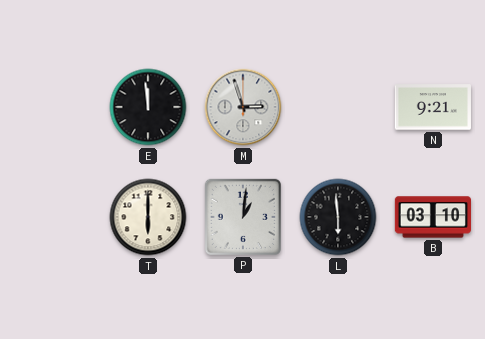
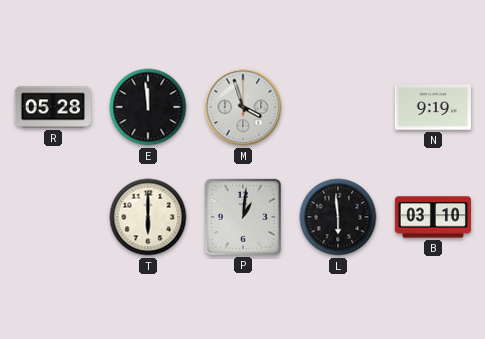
R: none -> 05:28
M: 2:57 -> 3:57
N: 9:21 -> 9:19
